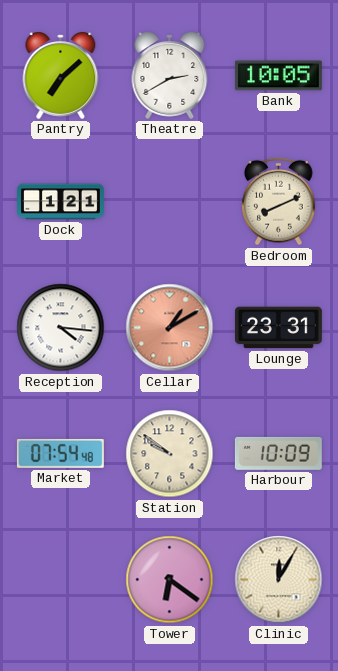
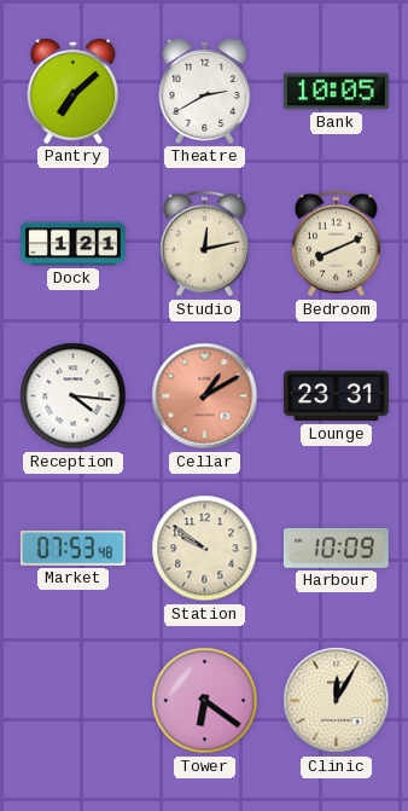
Studio: none -> 12:13
Market: 07:54 -> 07:53
